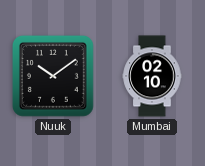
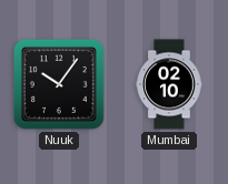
Nuuk: 10:09 -> 10:06
